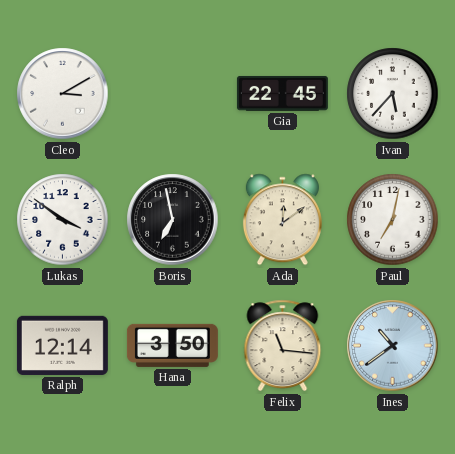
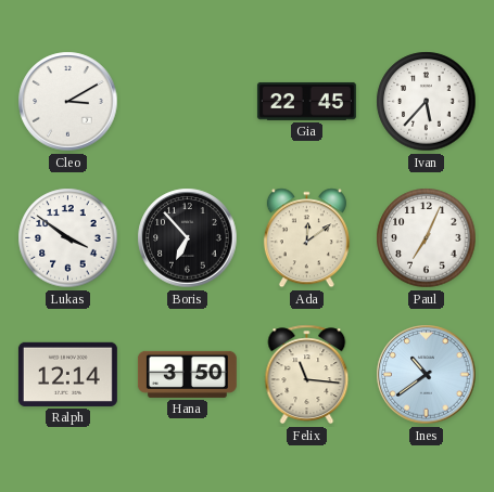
Boris: 6:58 -> 6:53
Paul: 7:02 -> 7:04
